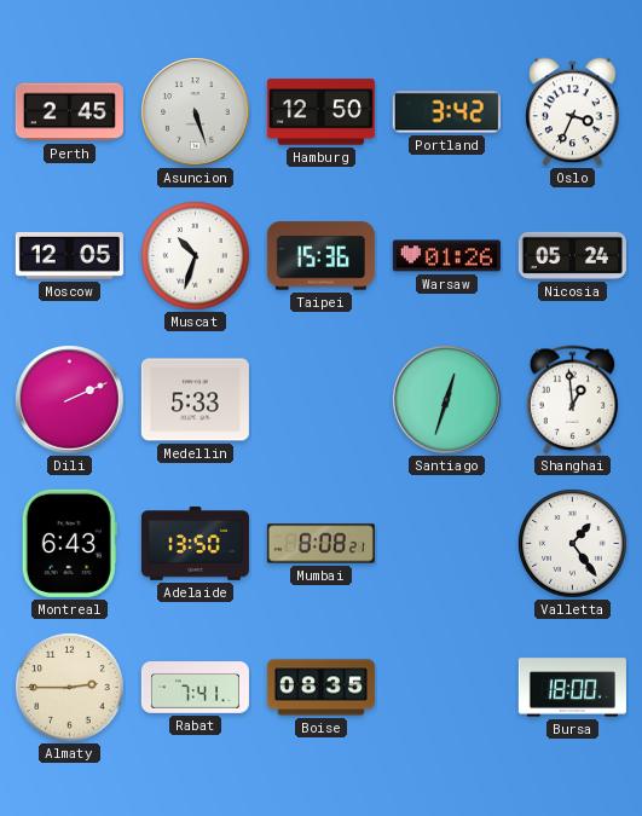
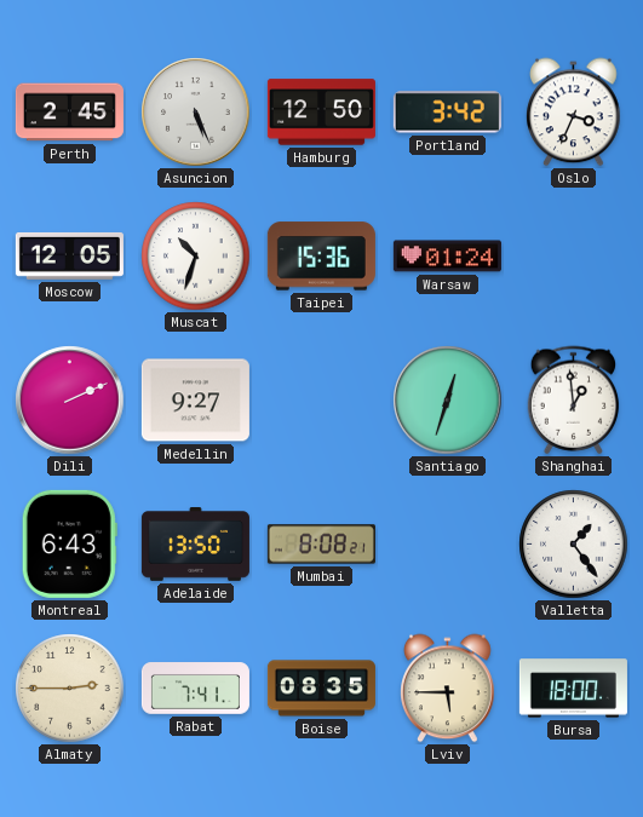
Asuncion: 5:27 -> 5:26
Warsaw: 01:26 -> 01:24
Nicosia: 05:24 -> none
Medellin: 5:33 -> 9:27
Lviv: none -> 5:45
